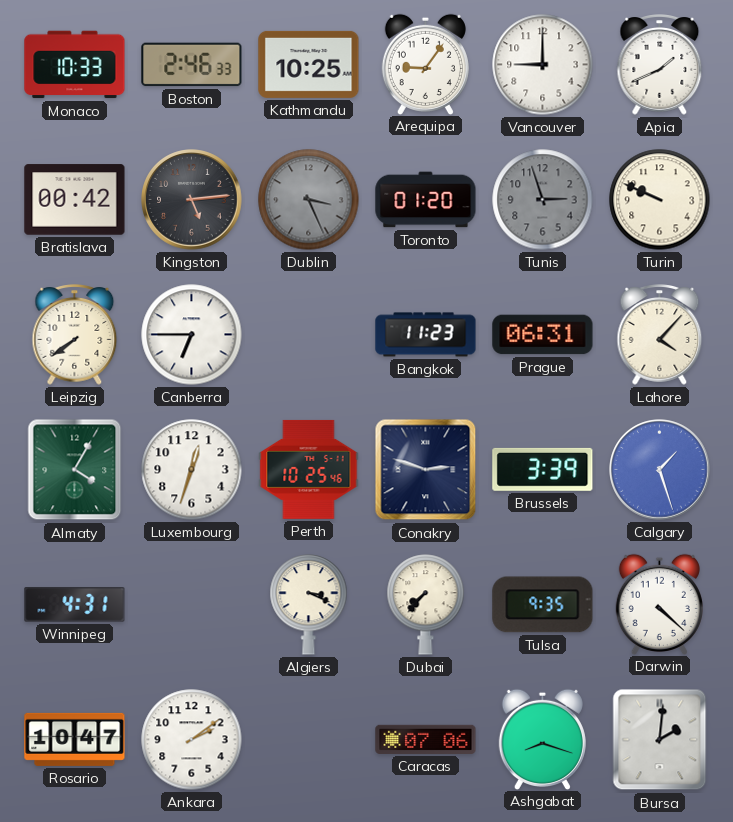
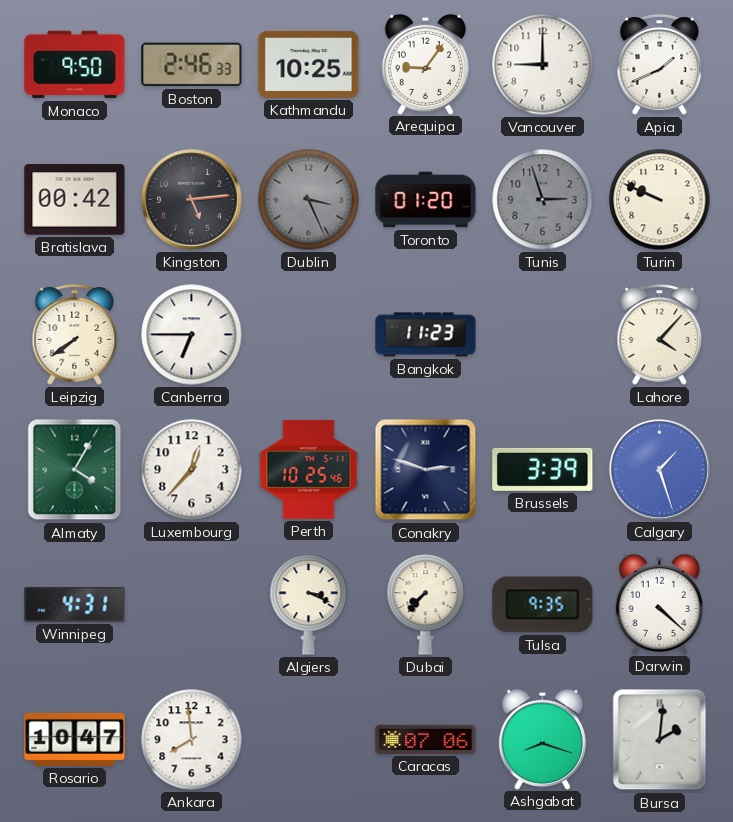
Monaco: 10:33 -> 9:50
Prague: 06:31 -> none
Luxembourg: 12:33 -> 12:37
Ankara: 2:09 -> 7:59
